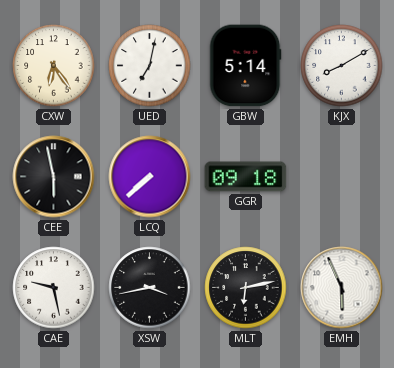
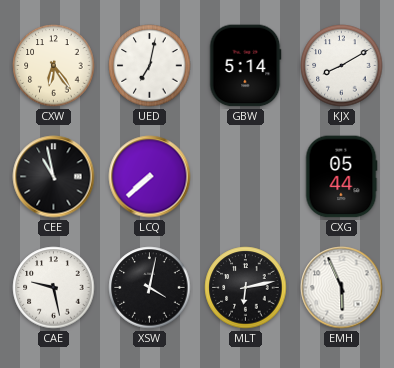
CEE: 5:58 -> 10:58
GGR: 09:18 -> none
CXG: none -> 05:44
XSW: 3:43 -> 4:02
